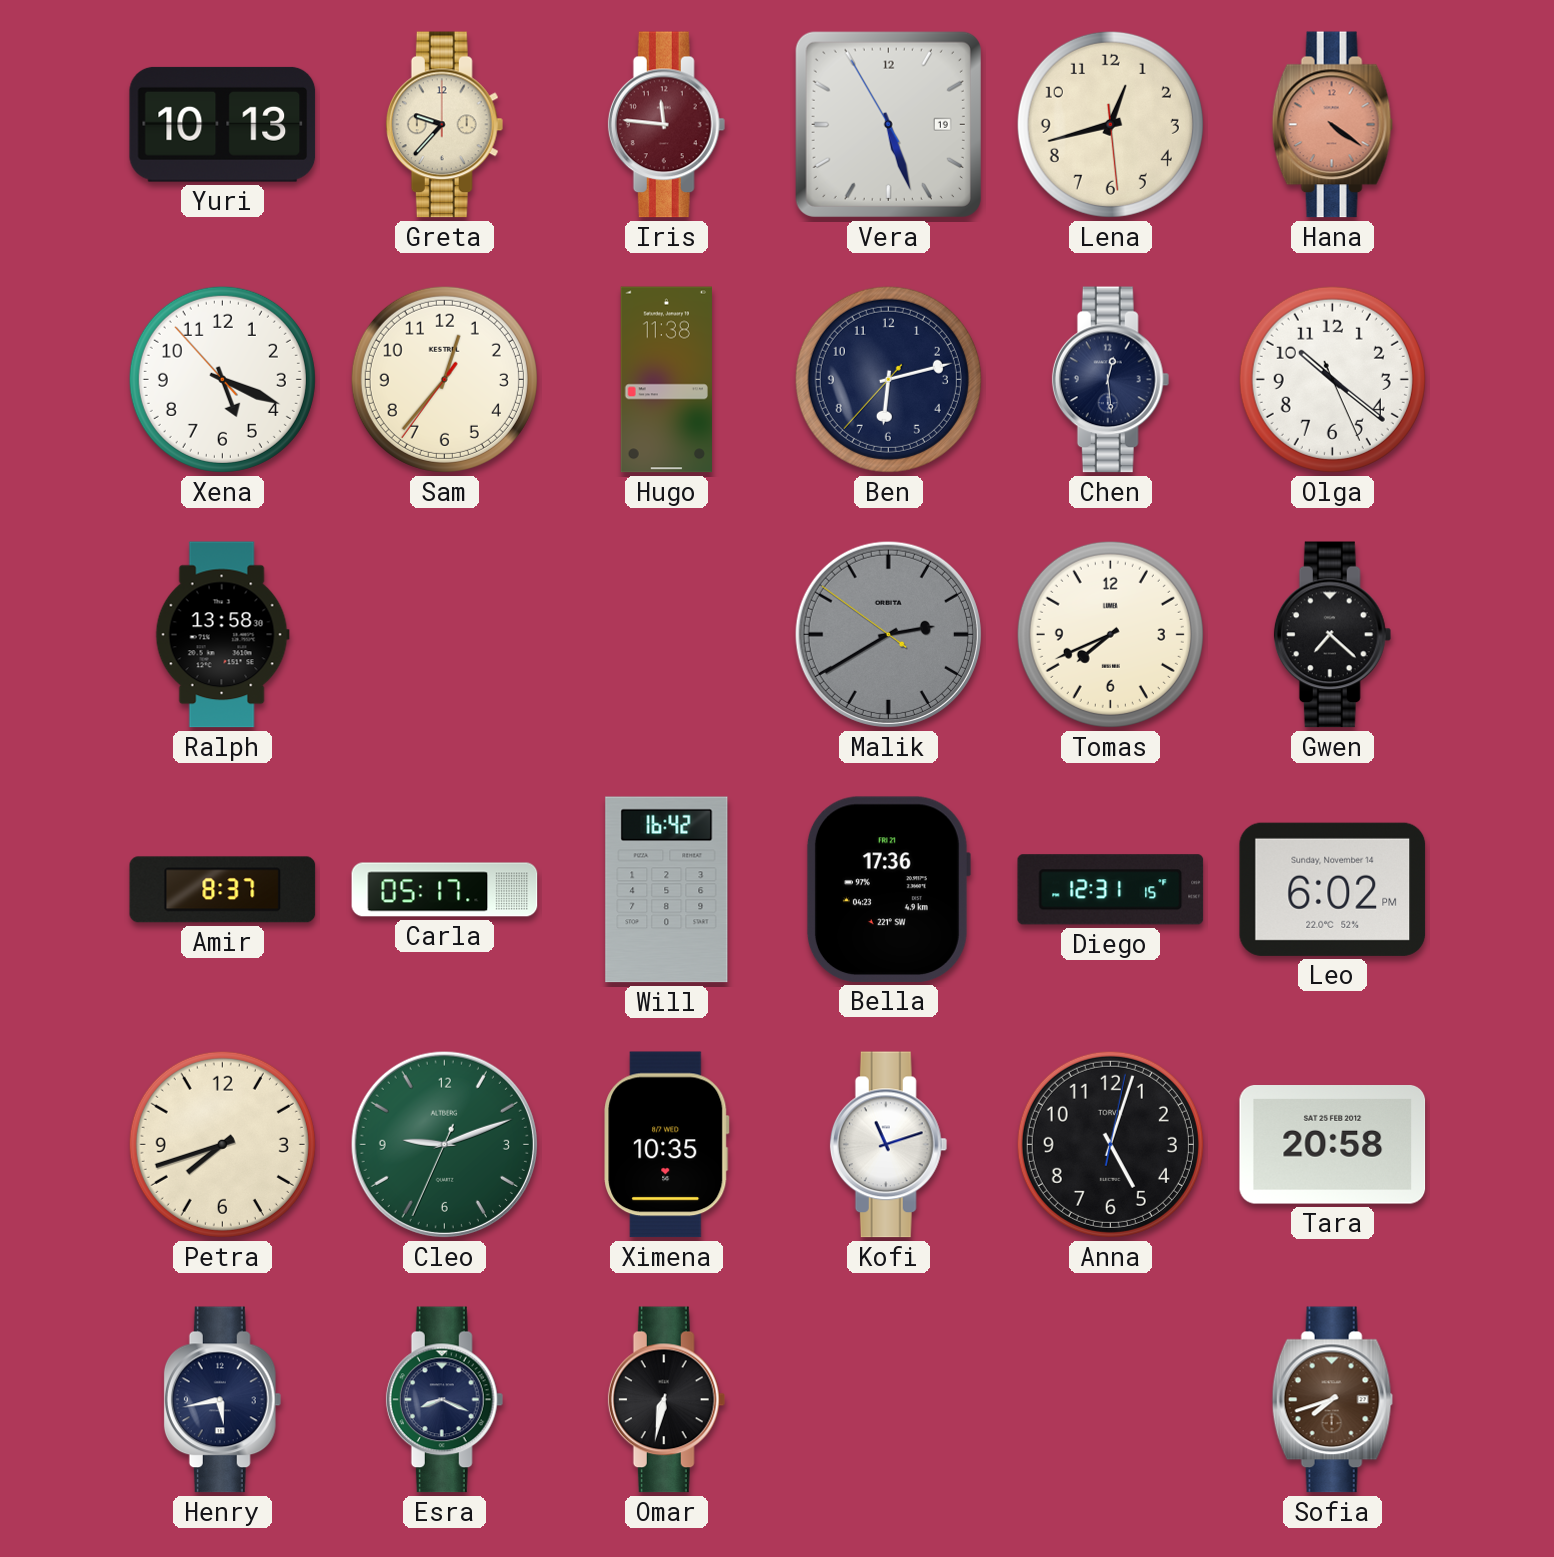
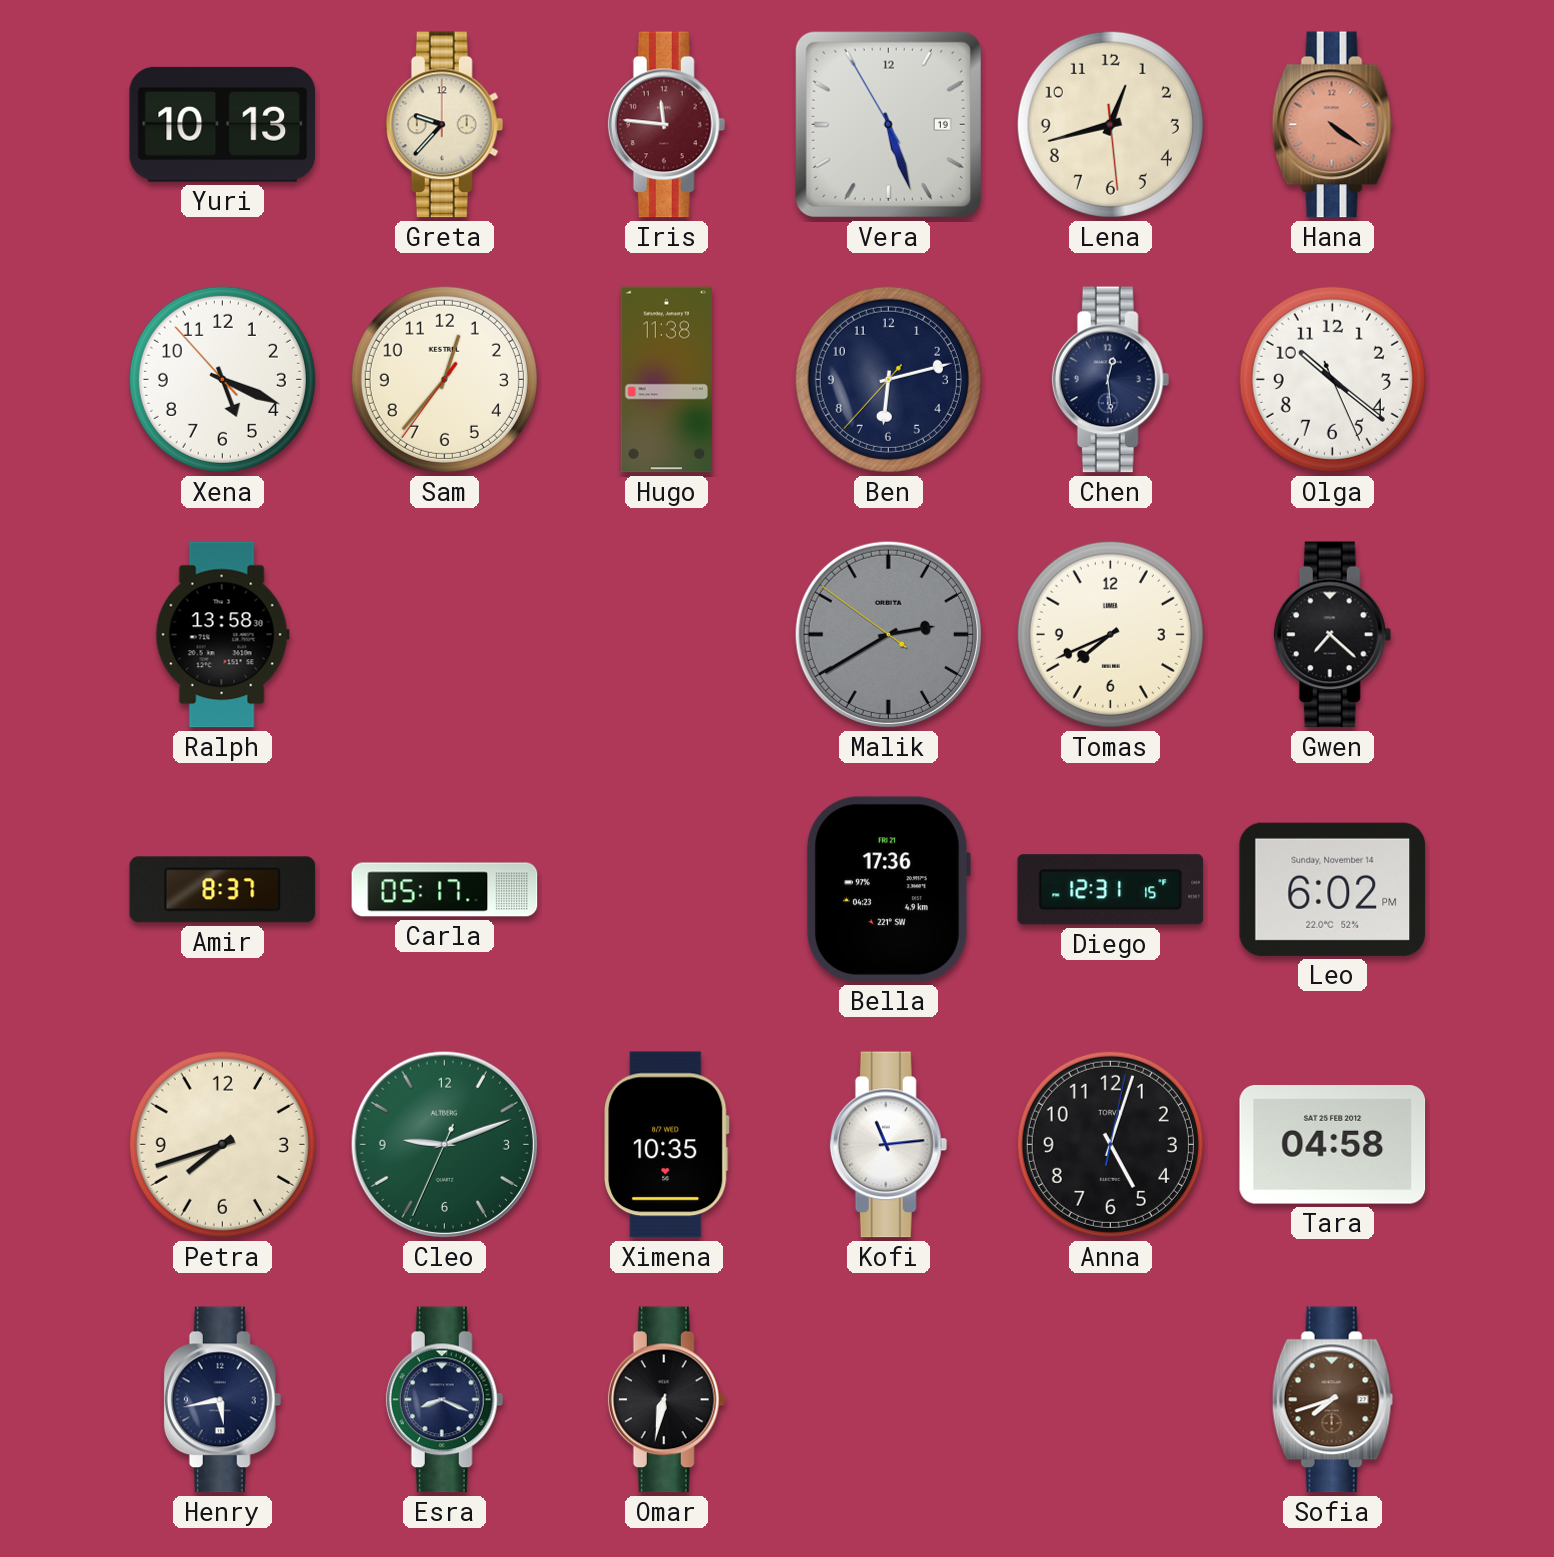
Will: 16:42 -> none
Kofi: 11:12 -> 11:14
Tara: 20:58 -> 04:58
